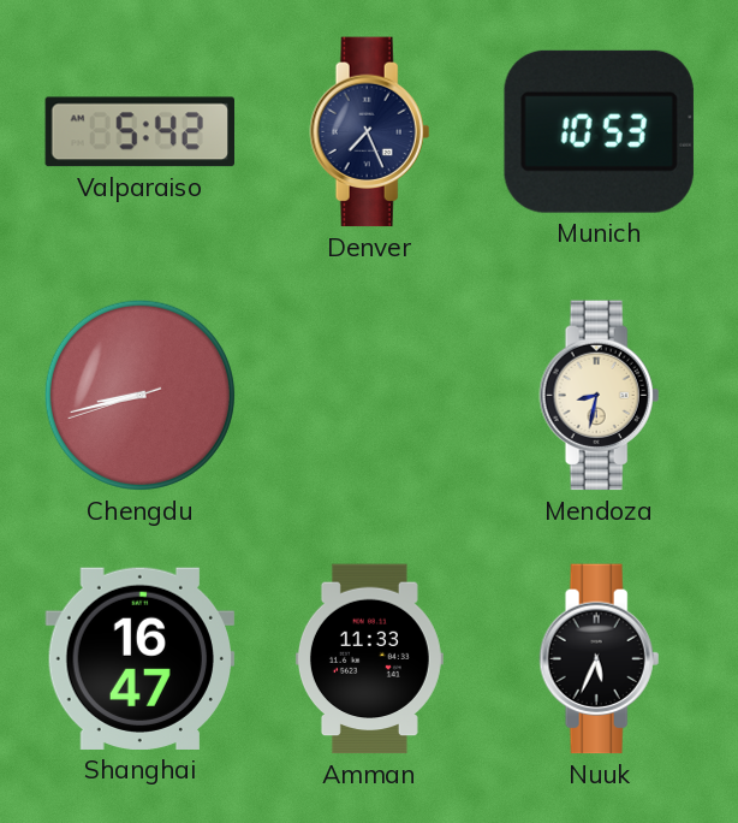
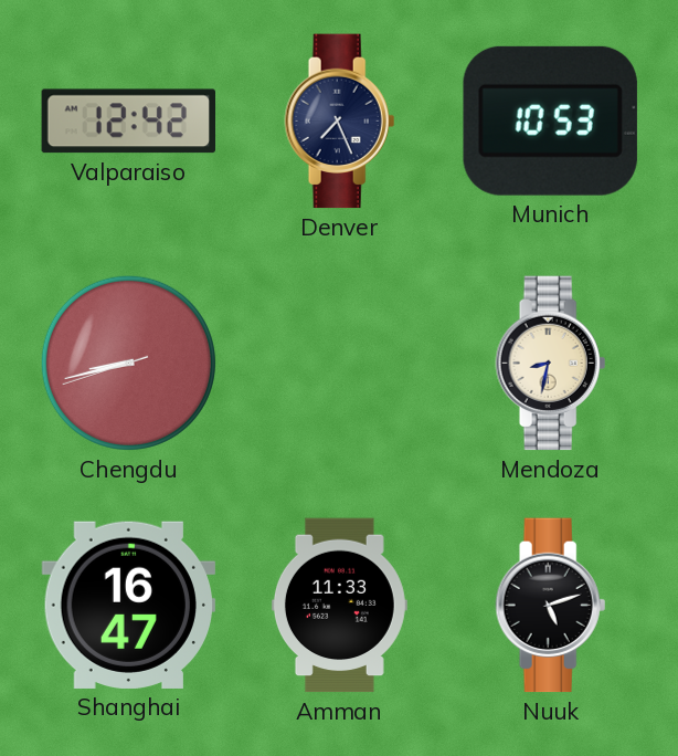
Valparaiso: 5:42 -> 12:42
Nuuk: 5:34 -> 5:12
